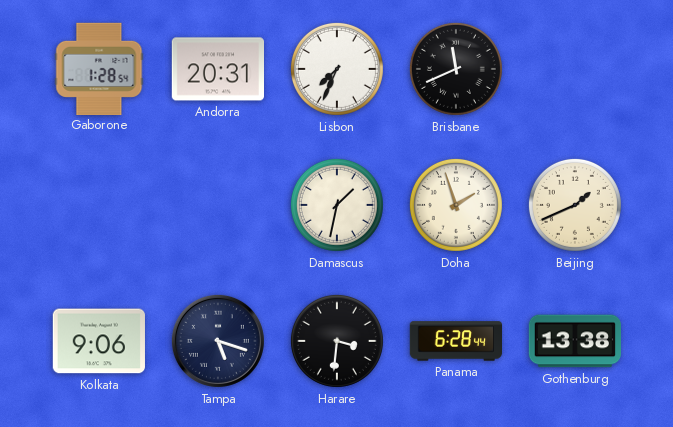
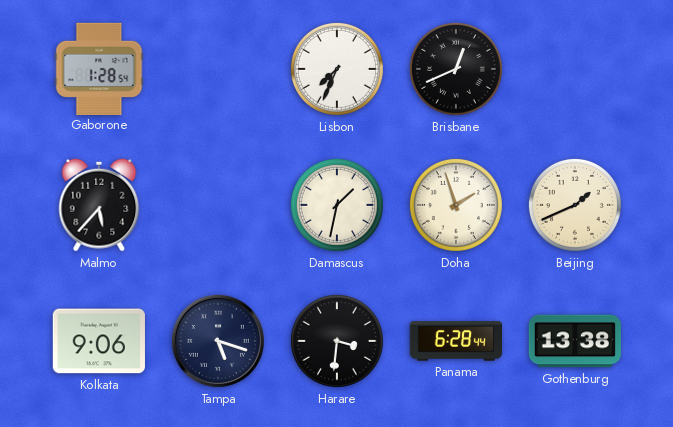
Andorra: 20:31 -> none
Brisbane: 11:41 -> 12:41
Malmo: none -> 5:37
